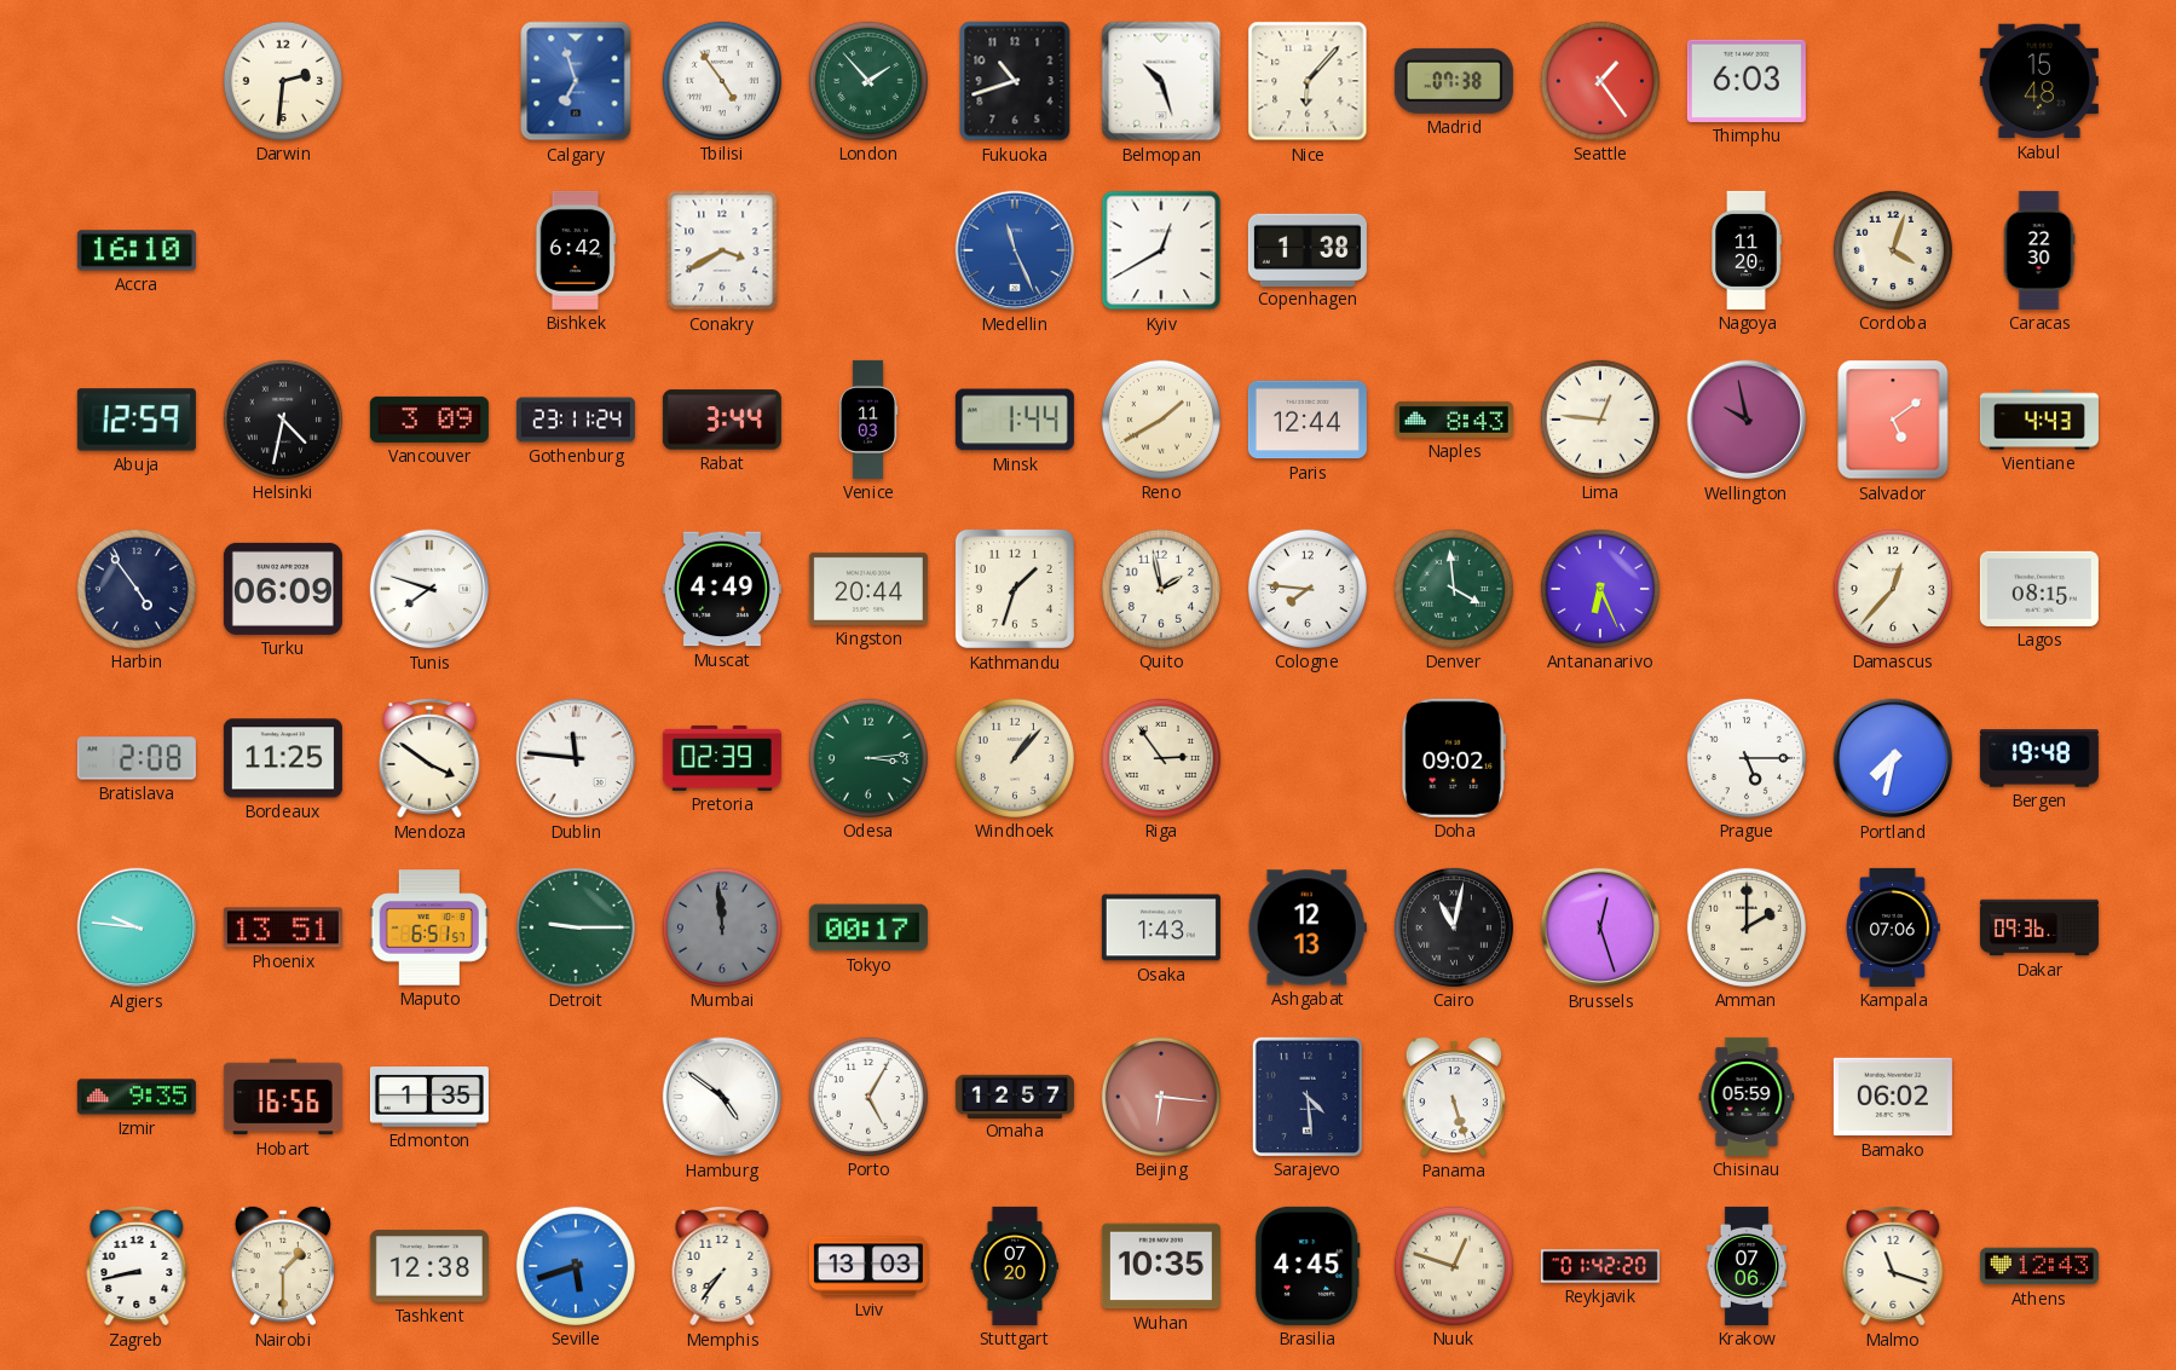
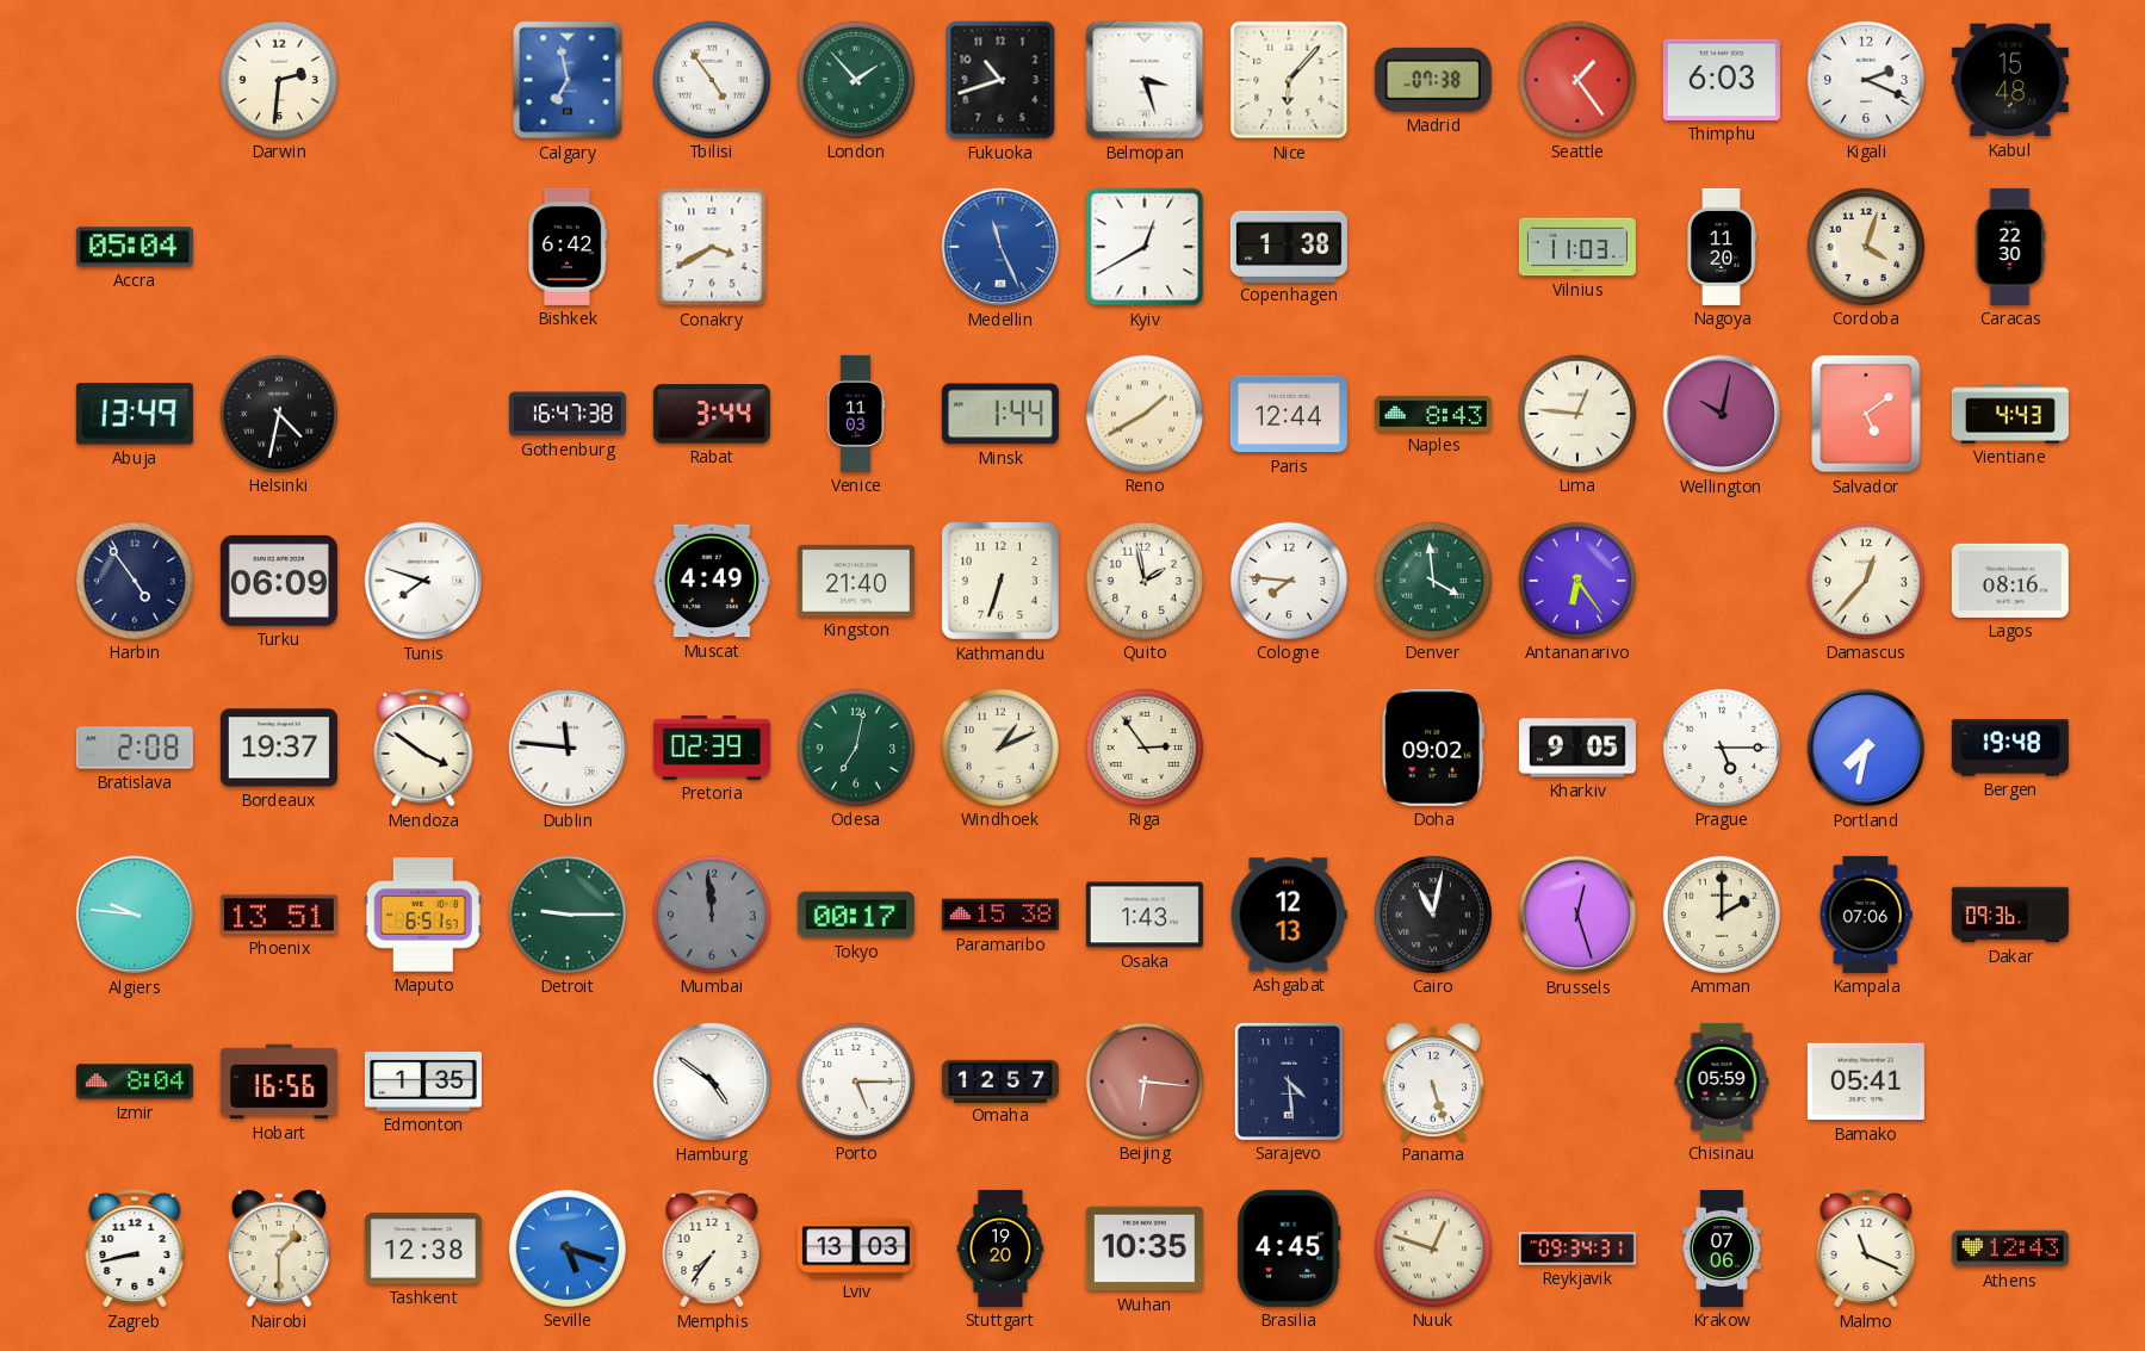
Calgary: 6:57 -> 6:58
Belmopan: 10:27 -> 3:27
Kigali: none -> 2:19
Accra: 16:10 -> 05:04
Vilnius: none -> 11:03
Abuja: 12:59 -> 13:49
Vancouver: 3:09 -> none
Gothenburg: 23:11 -> 16:47
Wellington: 9:58 -> 10:02
Kingston: 20:44 -> 21:40
Kathmandu: 1:33 -> 6:33
Antananarivo: 6:26 -> 6:24
Lagos: 08:15 -> 08:16
Bordeaux: 11:25 -> 19:37
Odesa: 3:14 -> 7:02
Windhoek: 1:07 -> 1:11
Kharkiv: none -> 9:05
Paramaribo: none -> 15:38
Izmir: 9:35 -> 8:04
Porto: 5:05 -> 5:15
Bamako: 06:02 -> 05:41
Seville: 5:42 -> 5:18
Stuttgart: 07:20 -> 19:20
Reykjavik: 01:42 -> 09:34
Malmo: 11:18 -> 11:19
